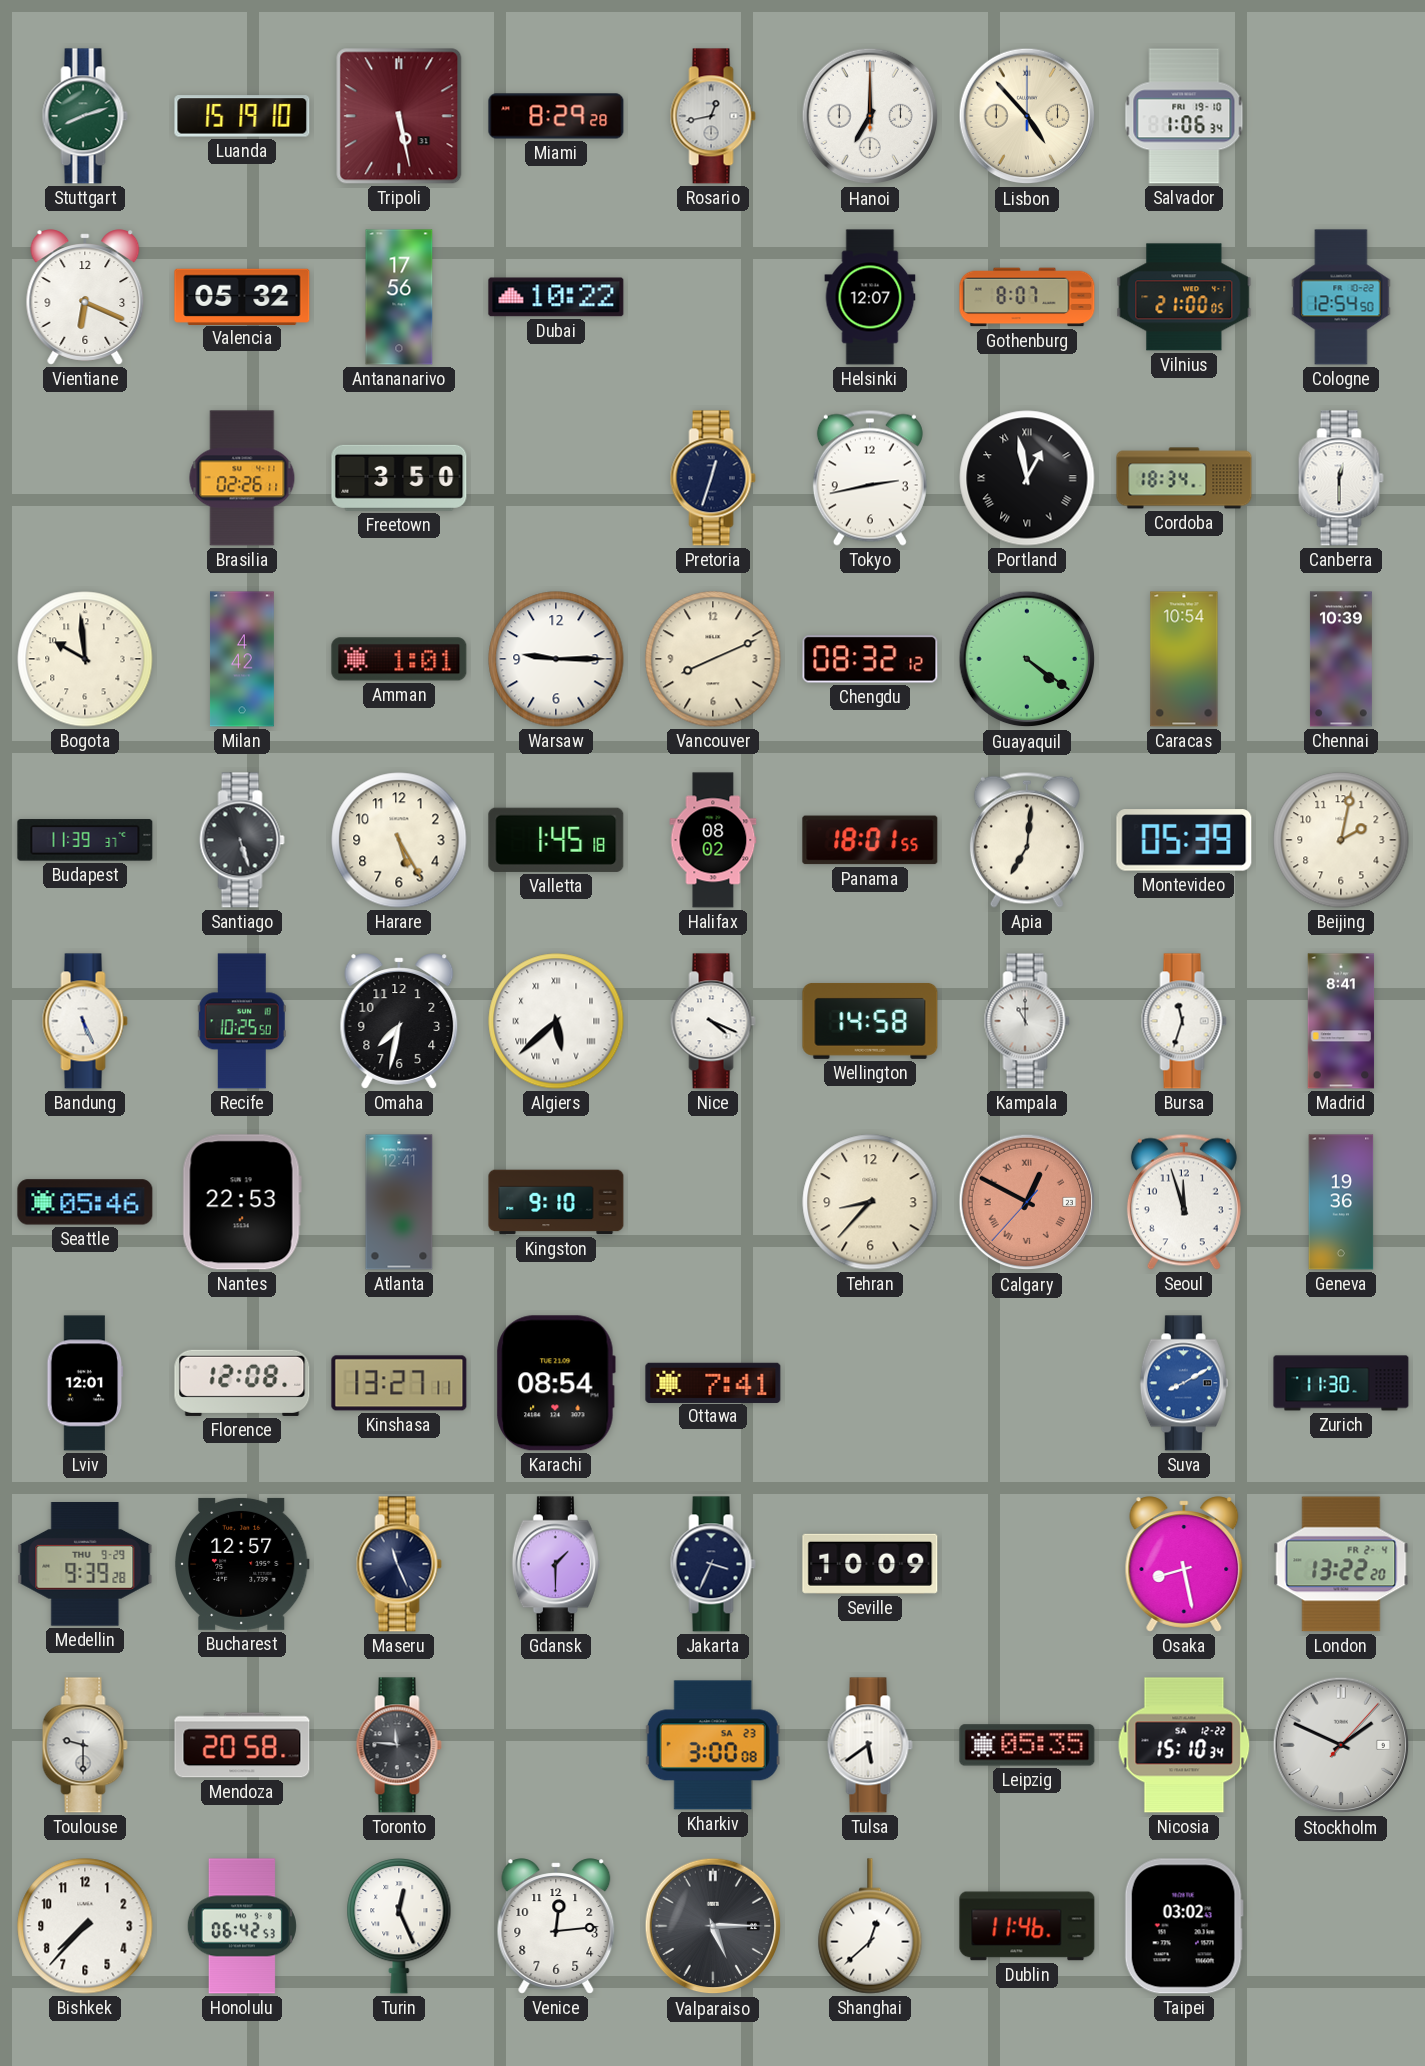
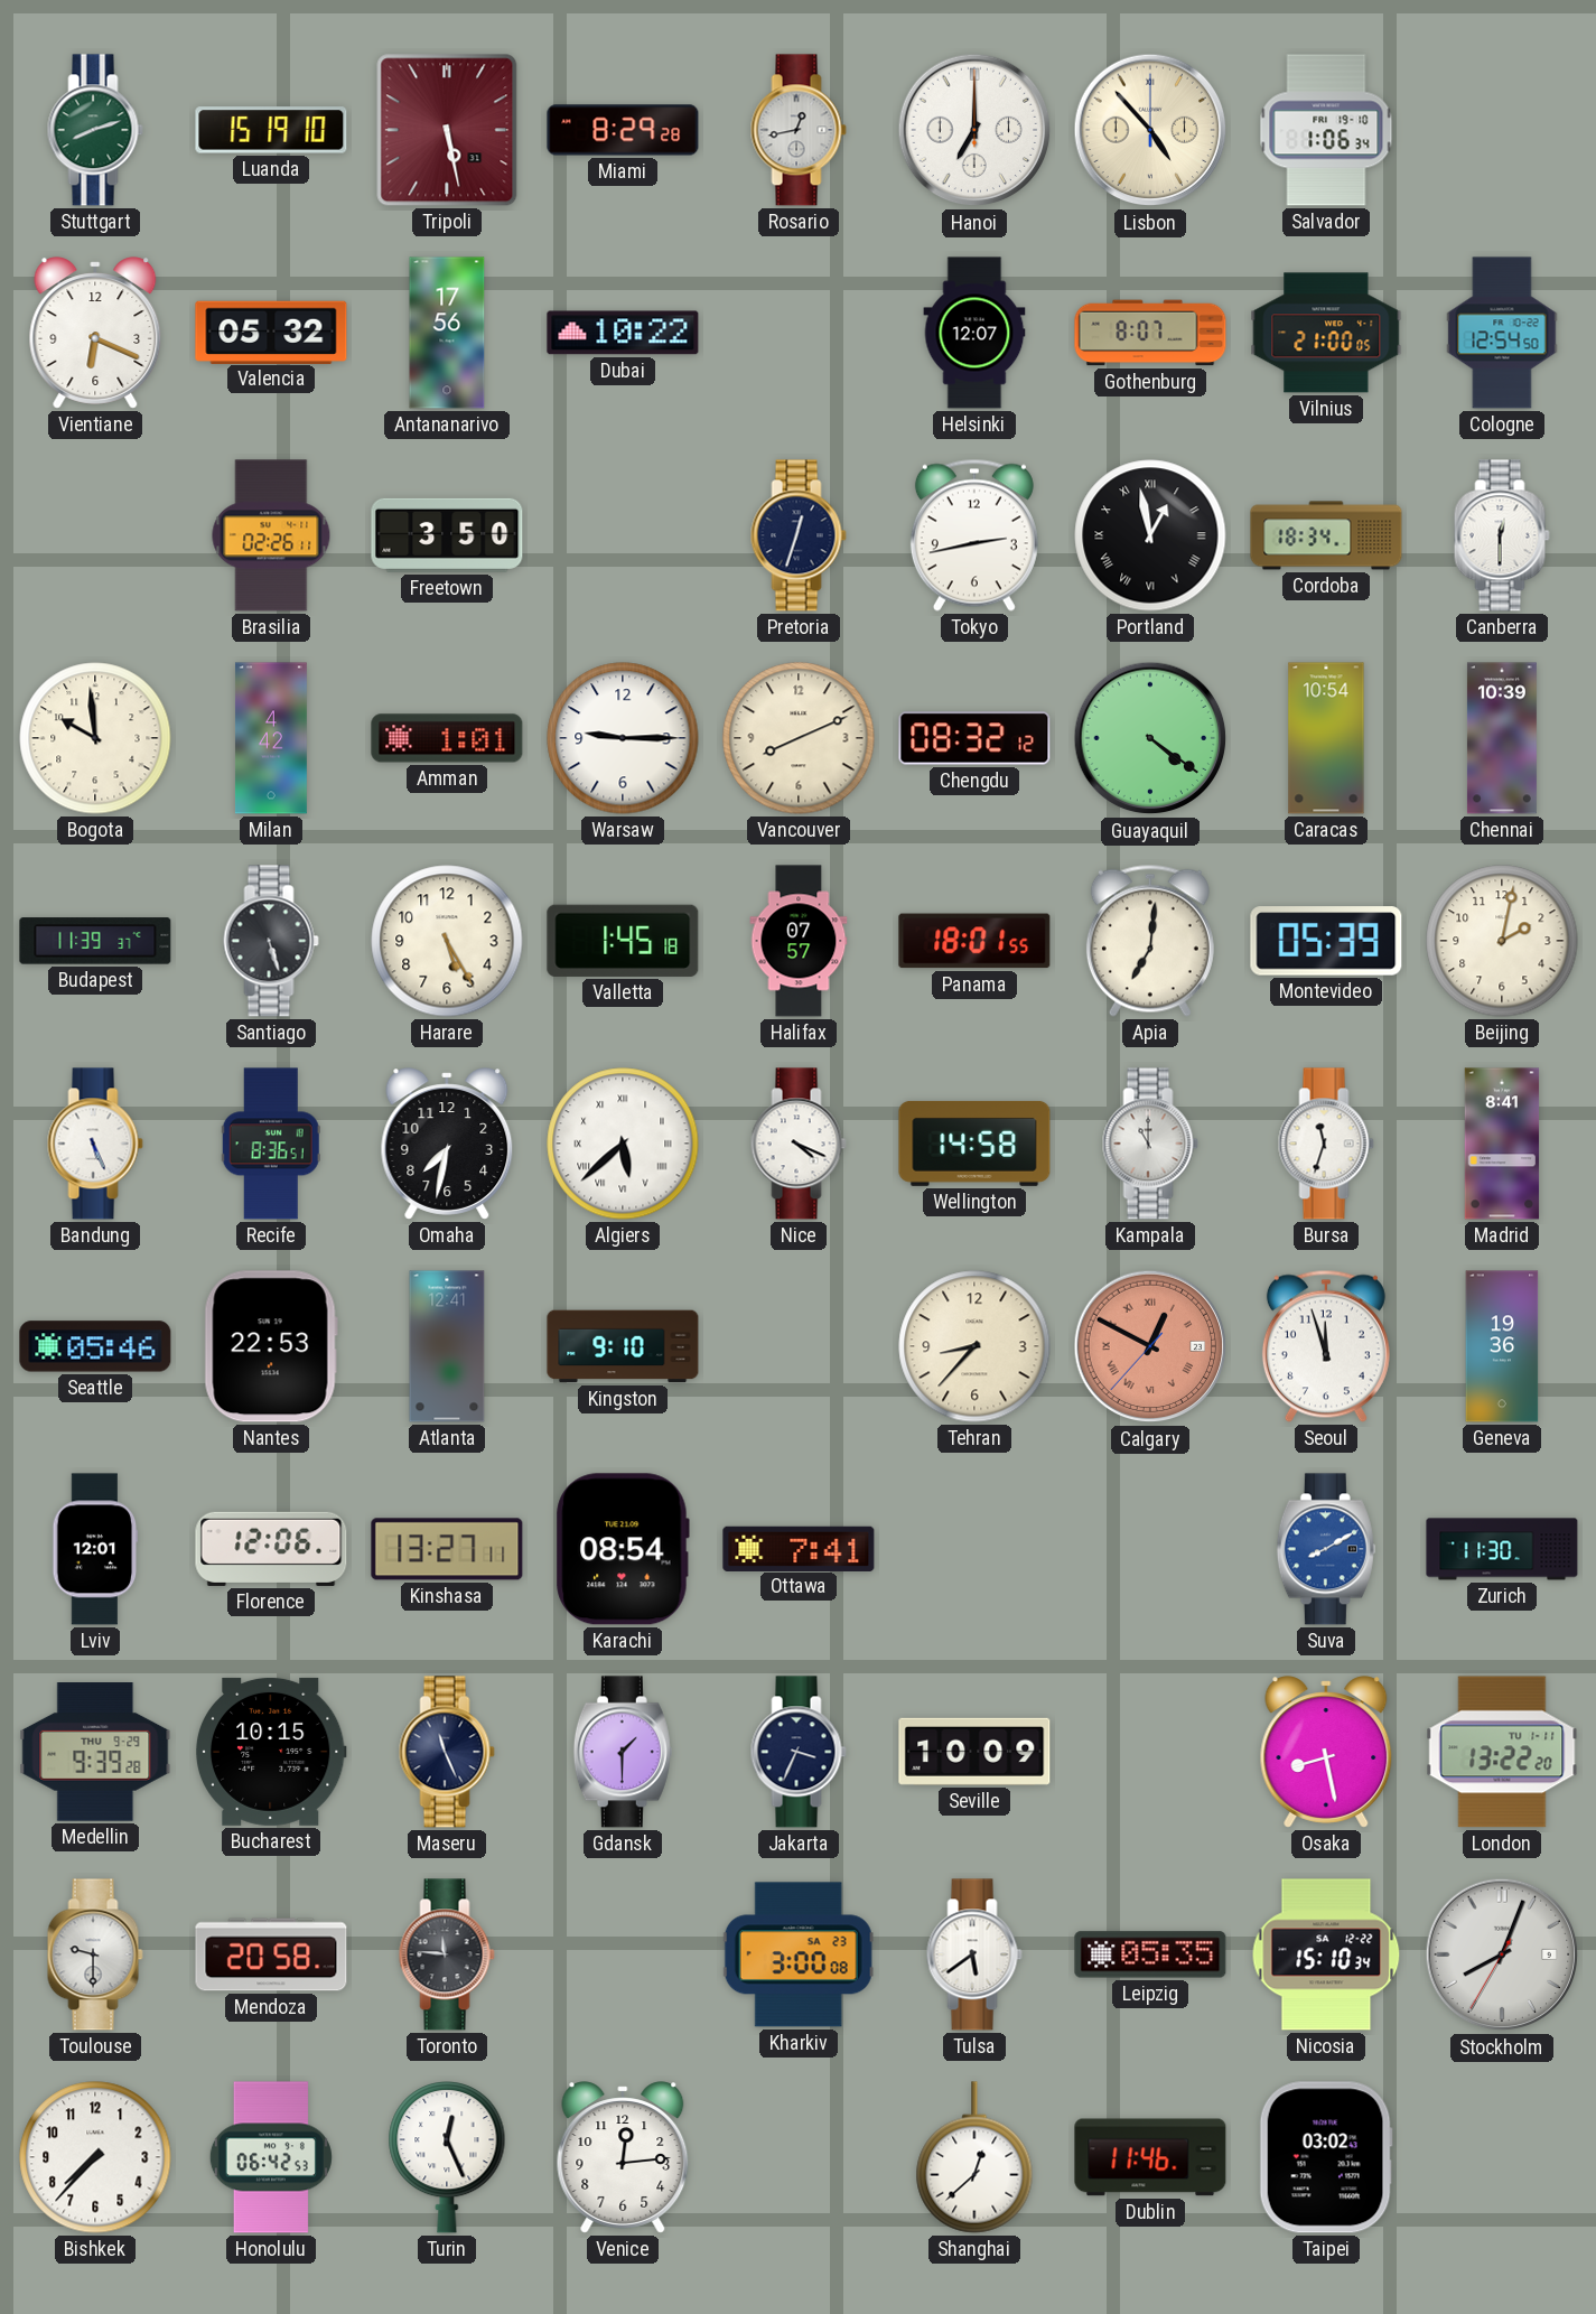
Halifax: 08:02 -> 07:57
Recife: 10:25 -> 8:36
Florence: 12:08 -> 12:06
Bucharest: 12:57 -> 10:15
London date: FR 2-4 -> TU 1-11
Stockholm: 1:49 -> 8:03
Valparaiso: 5:15 -> none
